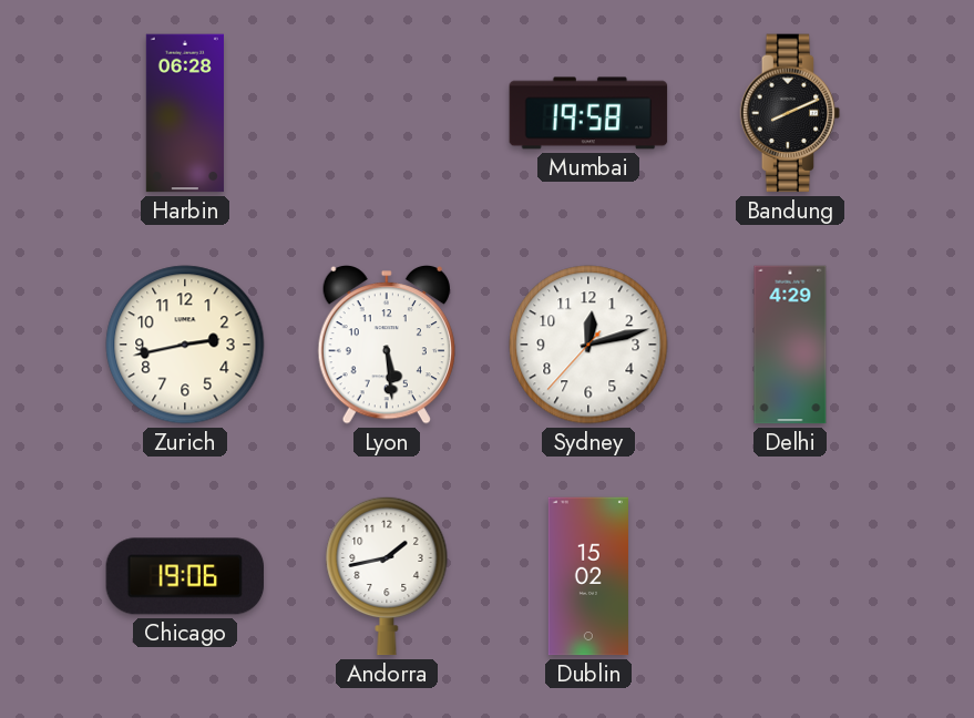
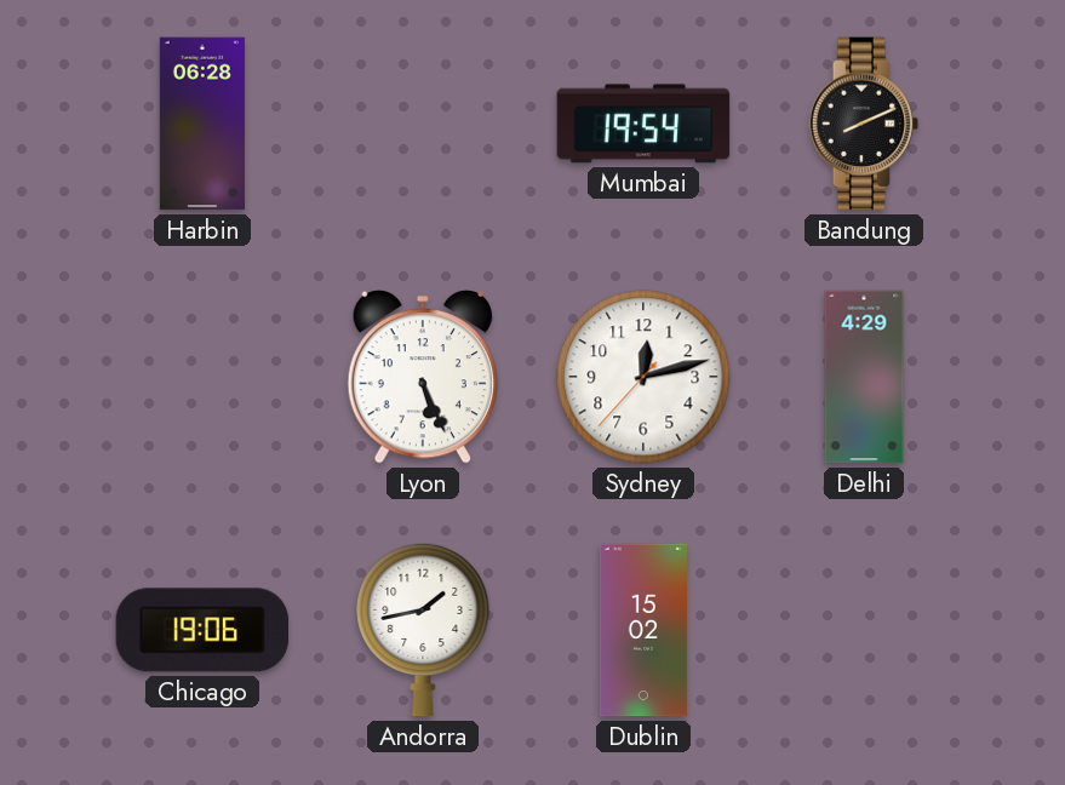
Mumbai: 19:58 -> 19:54
Zurich: 2:43 -> none
Lyon: 5:29 -> 5:26
